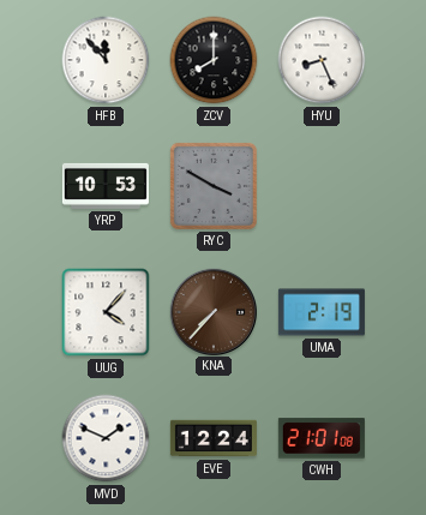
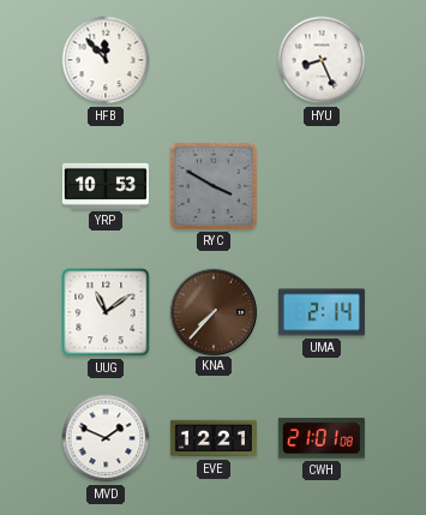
ZCV: 8:00 -> none
UUG: 4:07 -> 11:09
UMA: 2:19 -> 2:14
EVE: 12:24 -> 12:21
